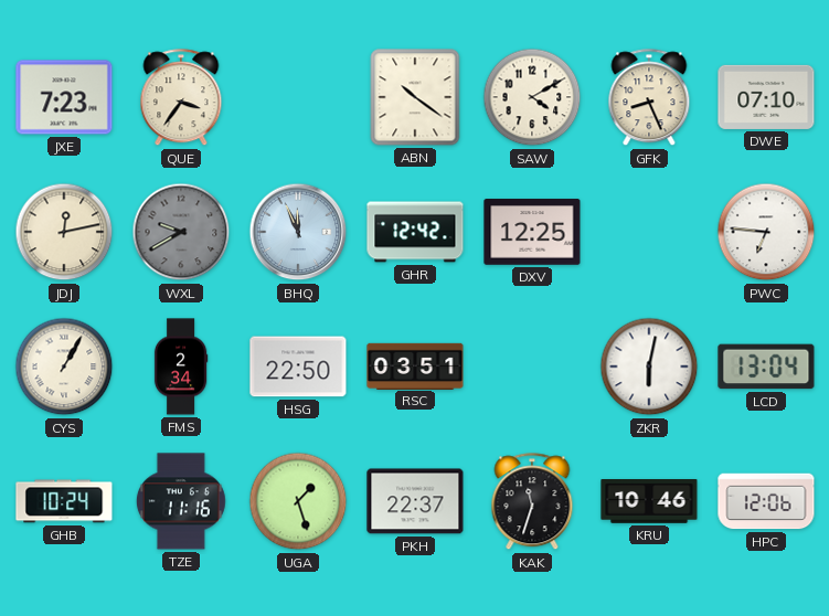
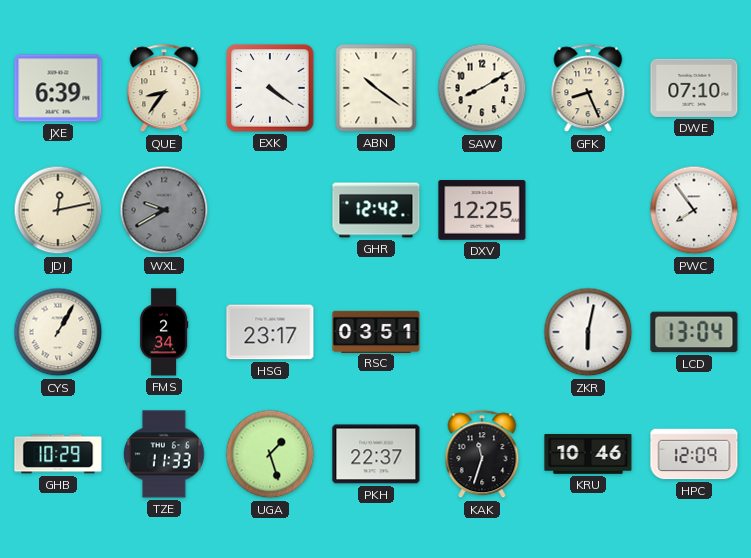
JXE: 7:23 -> 6:39
QUE: 3:36 -> 8:36
EXK: none -> 4:21
SAW: 4:10 -> 8:10
BHQ: 11:56 -> none
PWC: 6:46 -> 7:54
HSG: 22:50 -> 23:17
GHB: 10:24 -> 10:29
TZE: 11:16 -> 11:33
HPC: 12:06 -> 12:09
